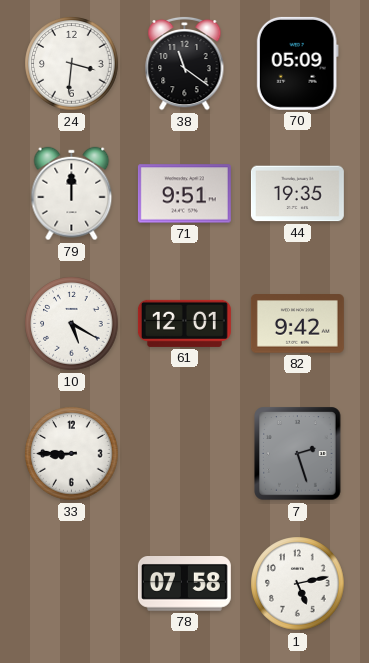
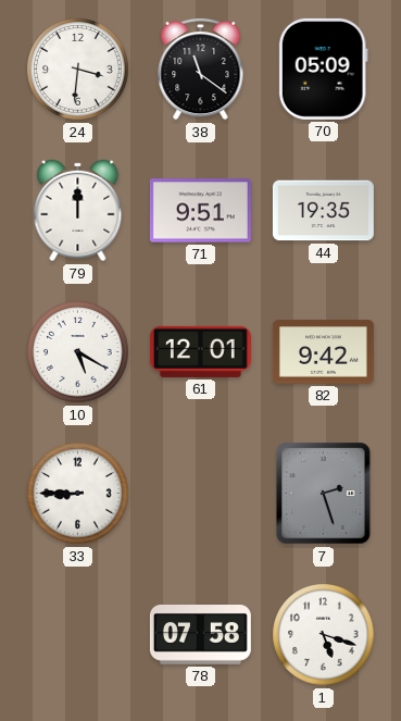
1: 5:13 -> 5:18
